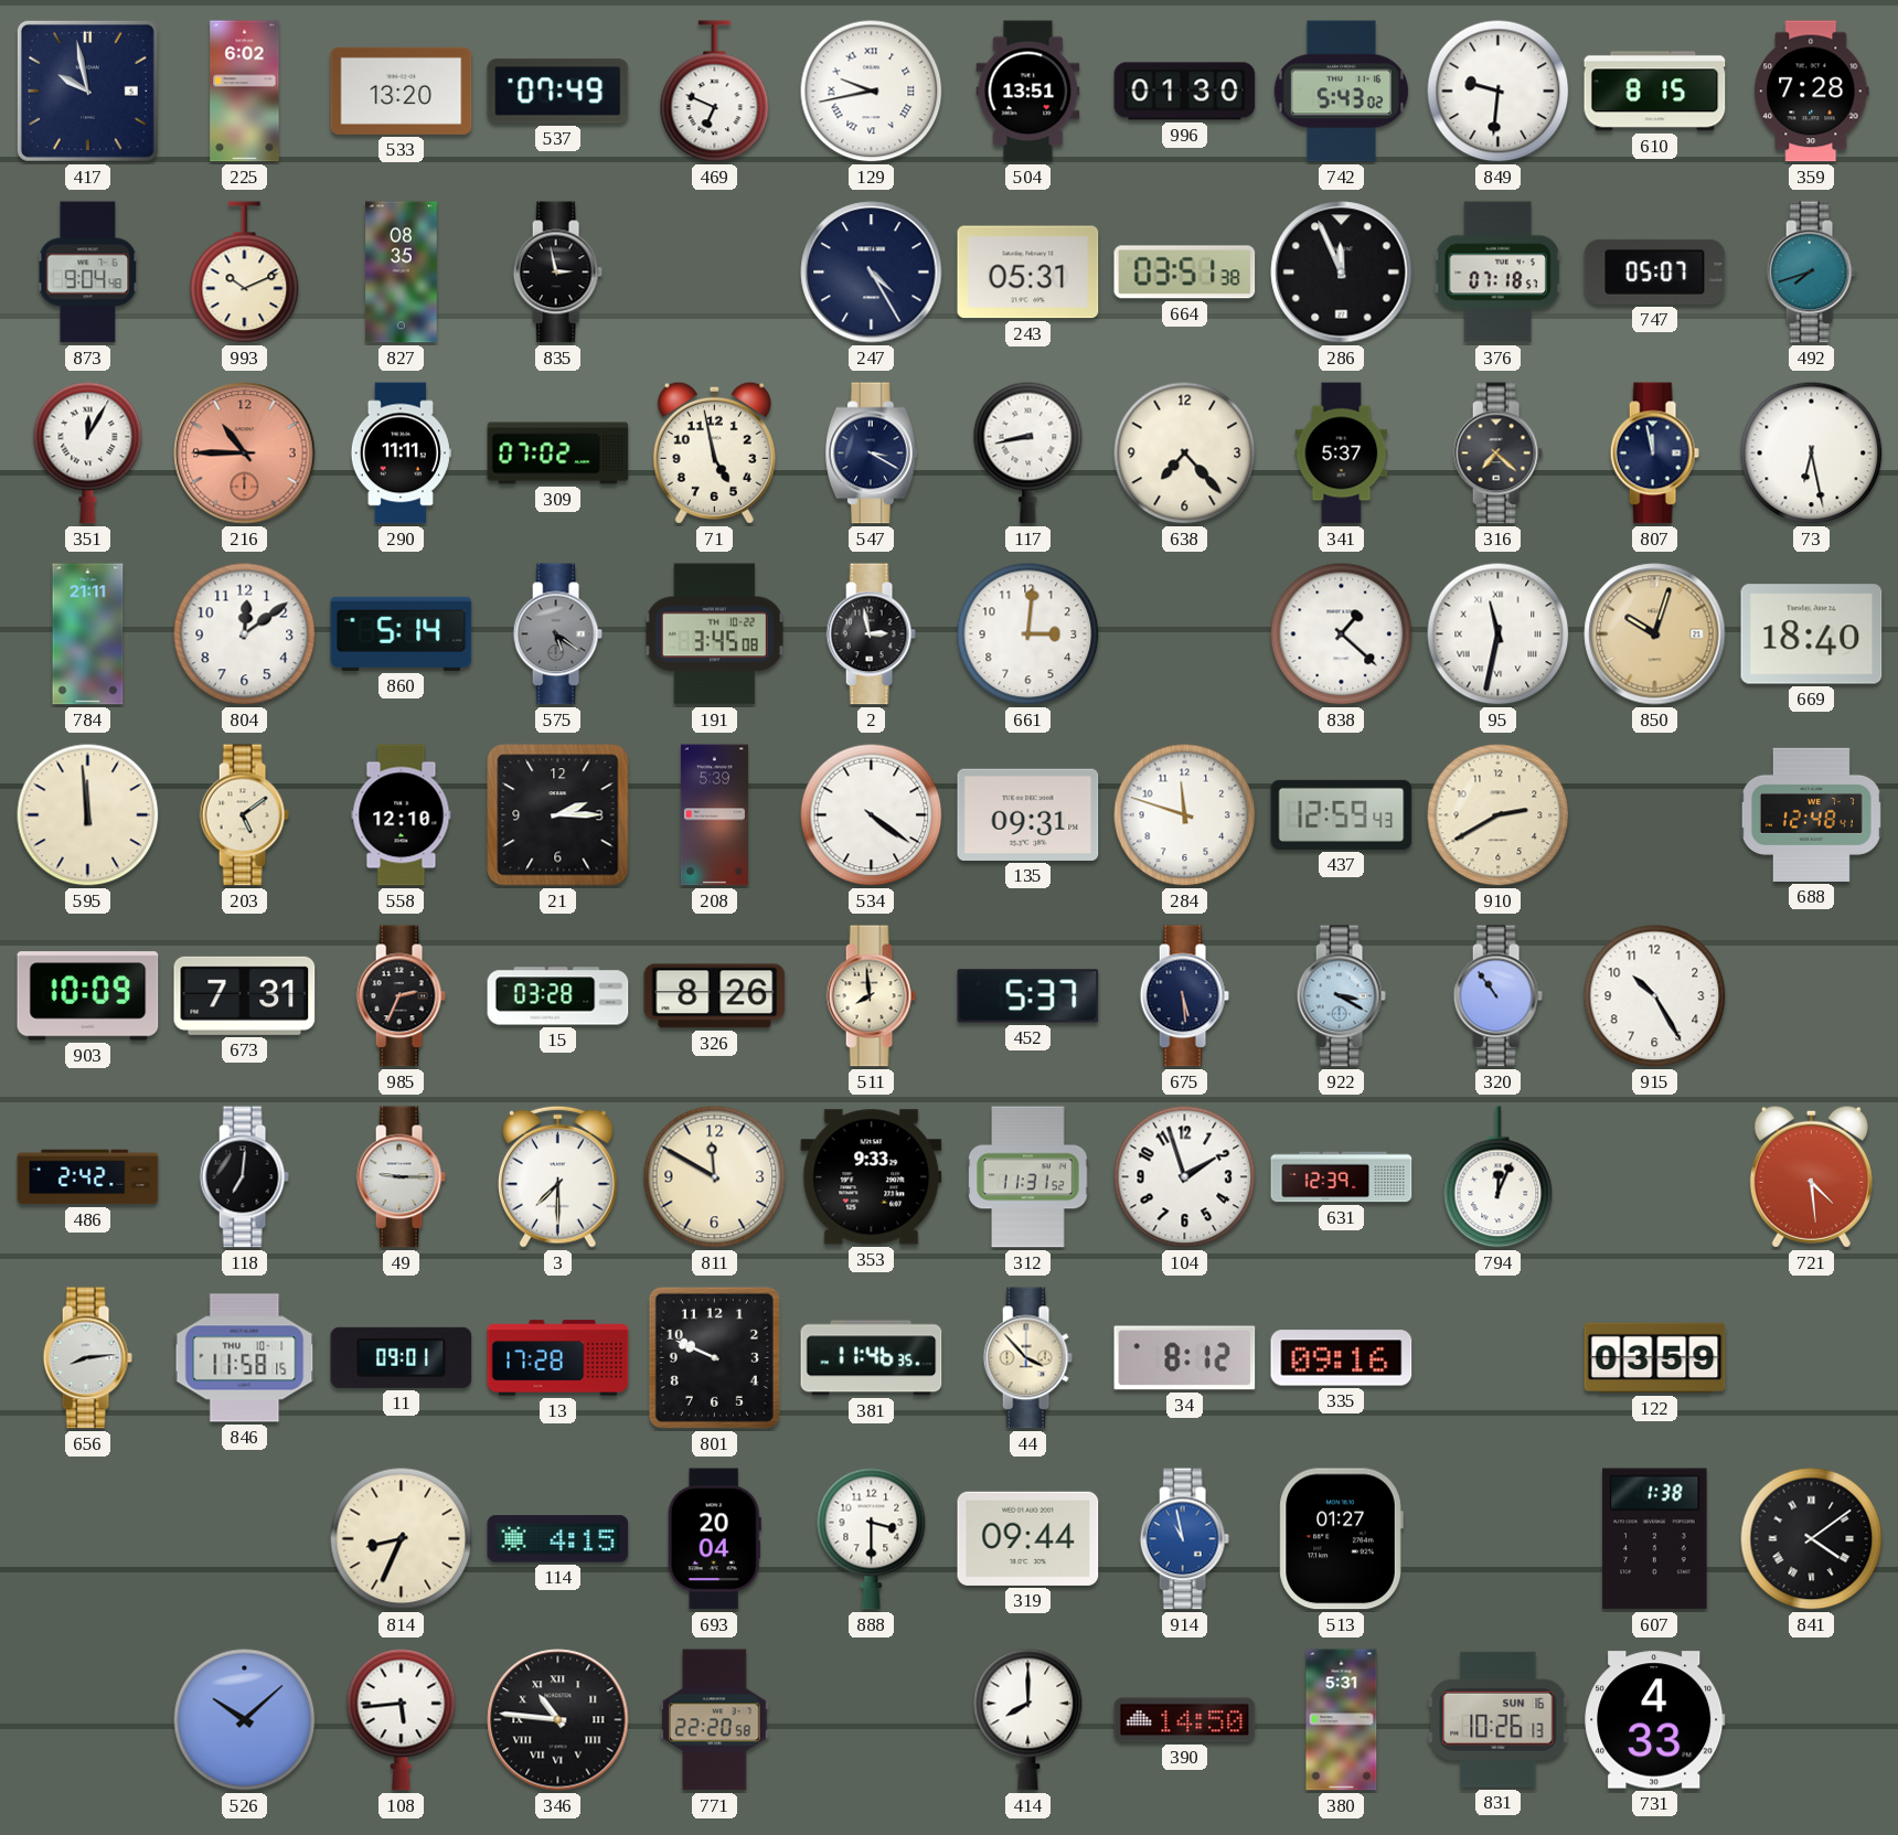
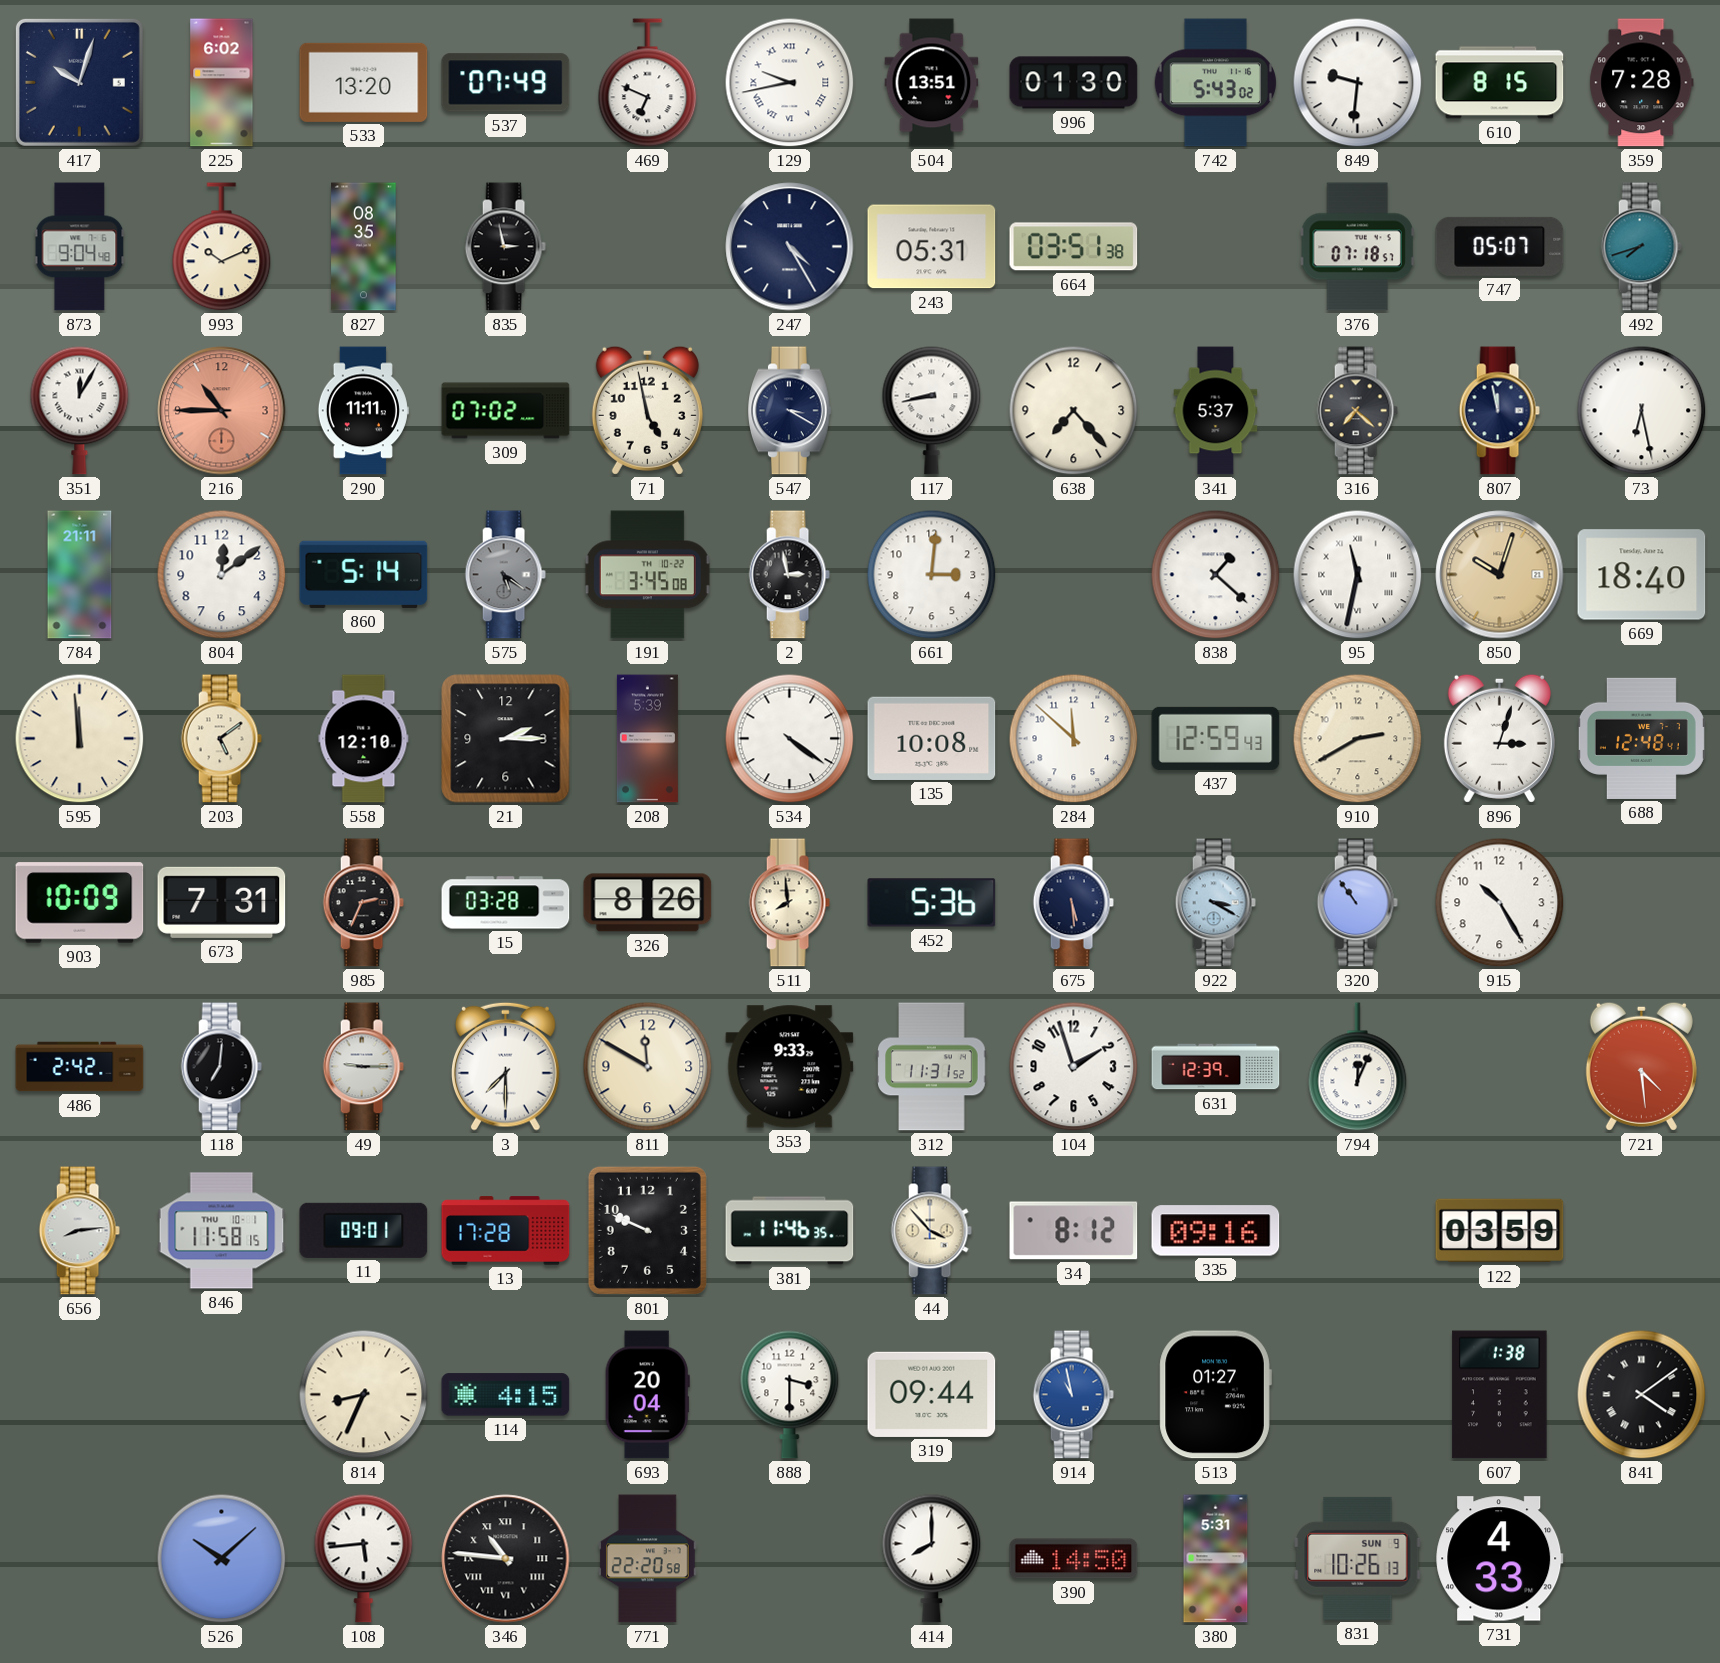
417: 9:58 -> 10:03
286: 11:56 -> none
135: 09:31 -> 10:08
284: 11:48 -> 11:52
896: none -> 3:03
452: 5:37 -> 5:36
831 date: SUN 16 -> SUN 9
